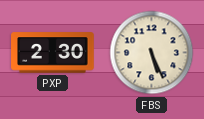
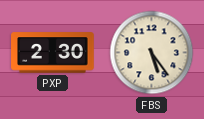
FBS: 5:26 -> 5:24
